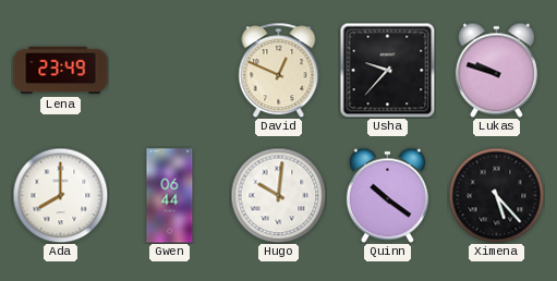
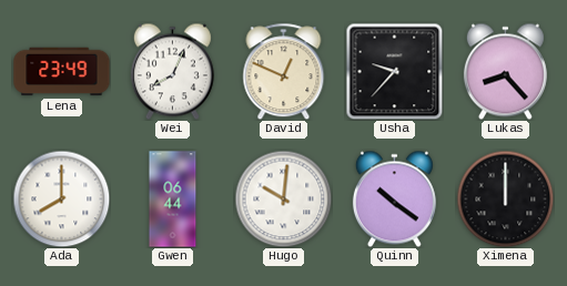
Wei: none -> 8:04
Lukas: 9:48 -> 8:23
Ximena: 5:23 -> 12:00
